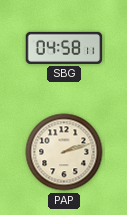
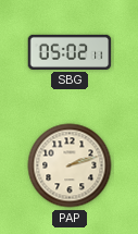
SBG: 04:58 -> 05:02
